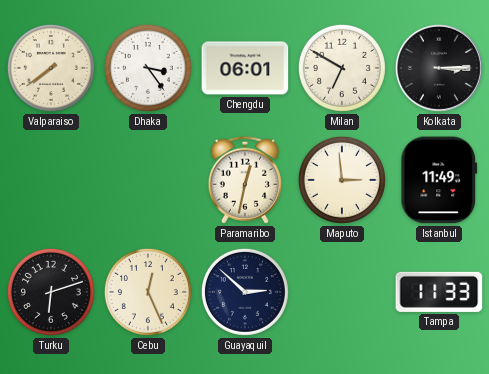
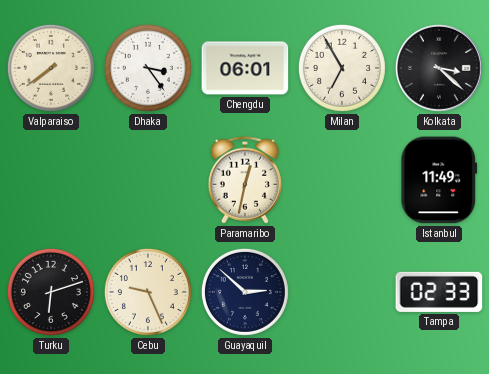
Milan: 6:50 -> 6:55
Kolkata: 3:15 -> 3:22
Maputo: 2:59 -> none
Cebu: 12:26 -> 9:26
Tampa: 11:33 -> 02:33
